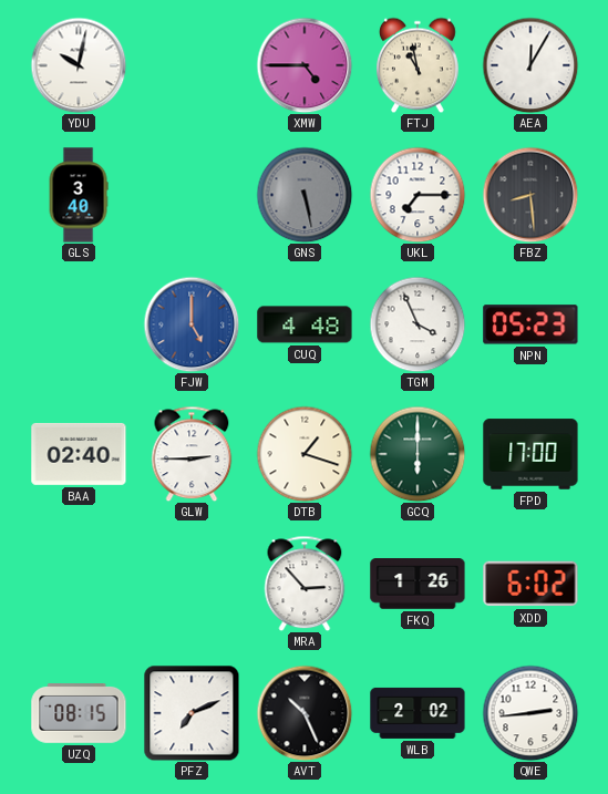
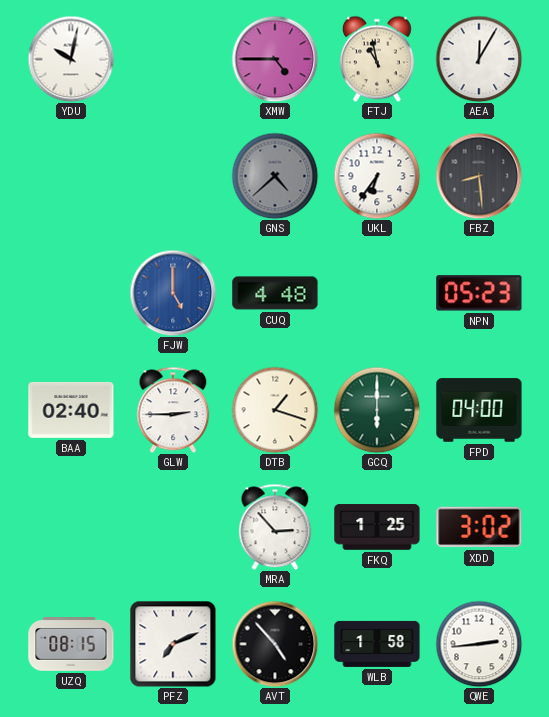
GLS: 3:40 -> none
GNS: 5:28 -> 4:38
UKL: 7:15 -> 6:36
TGM: 3:56 -> none
FPD: 17:00 -> 04:00
FKQ: 1:26 -> 1:25
XDD: 6:02 -> 3:02
AVT: 10:26 -> 4:53
WLB: 2:02 -> 1:58
